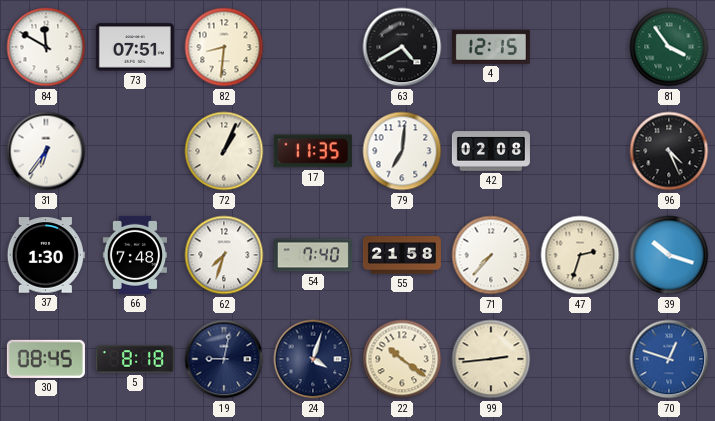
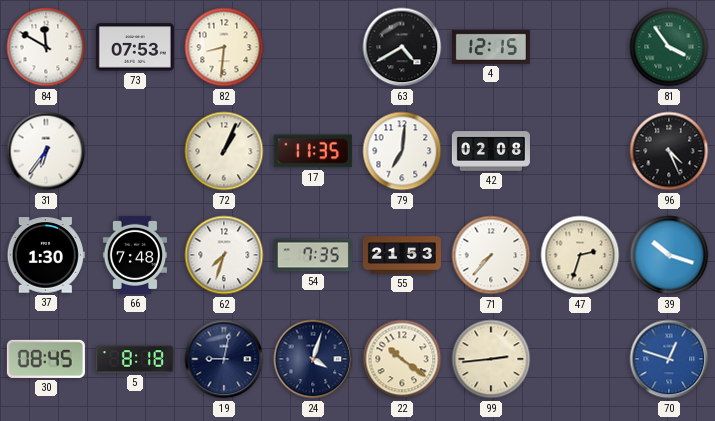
73: 07:51 -> 07:53
54: 7:40 -> 7:35
55: 21:58 -> 21:53
